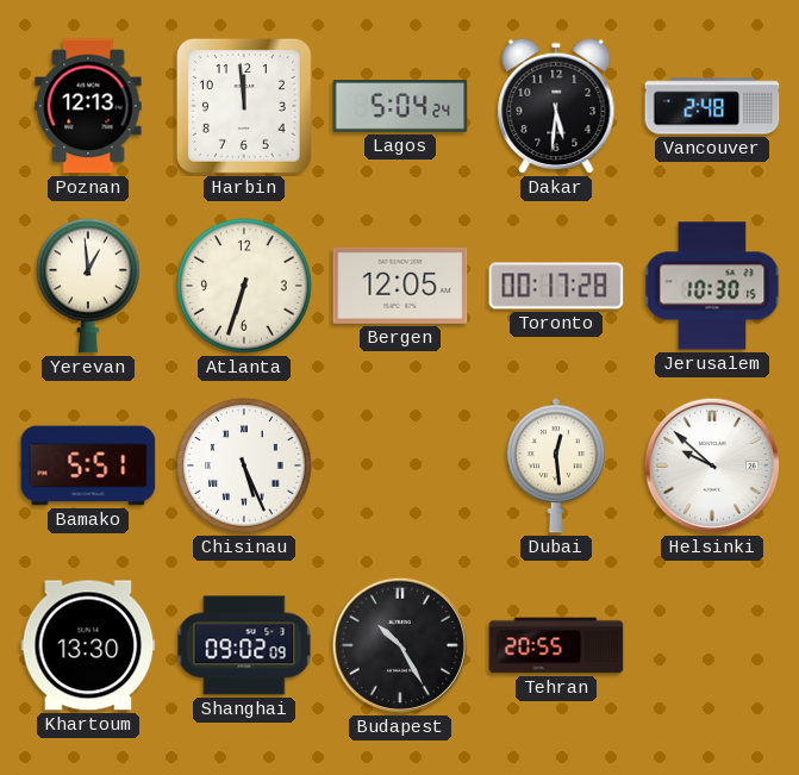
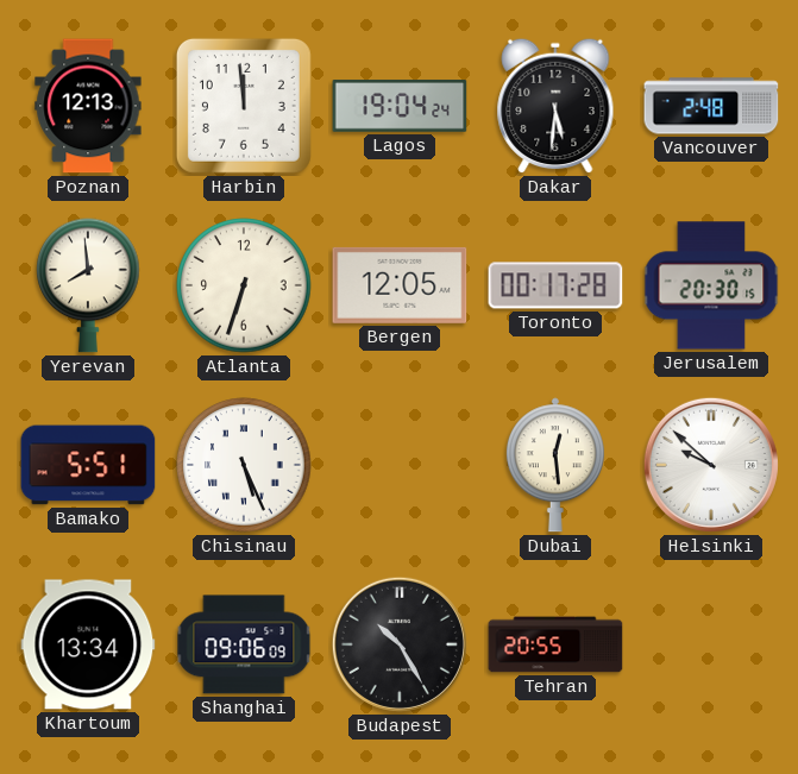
Lagos: 5:04 -> 19:04
Yerevan: 12:59 -> 7:59
Jerusalem: 10:30 -> 20:30
Khartoum: 13:30 -> 13:34
Shanghai: 09:02 -> 09:06
